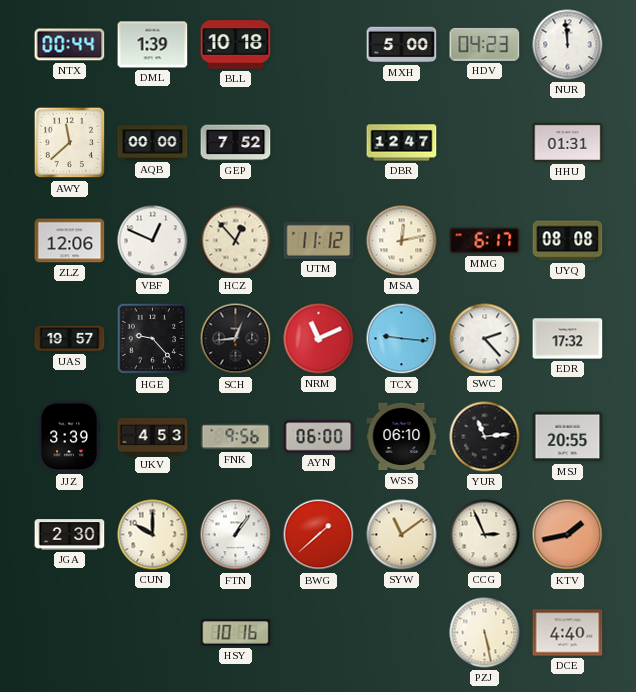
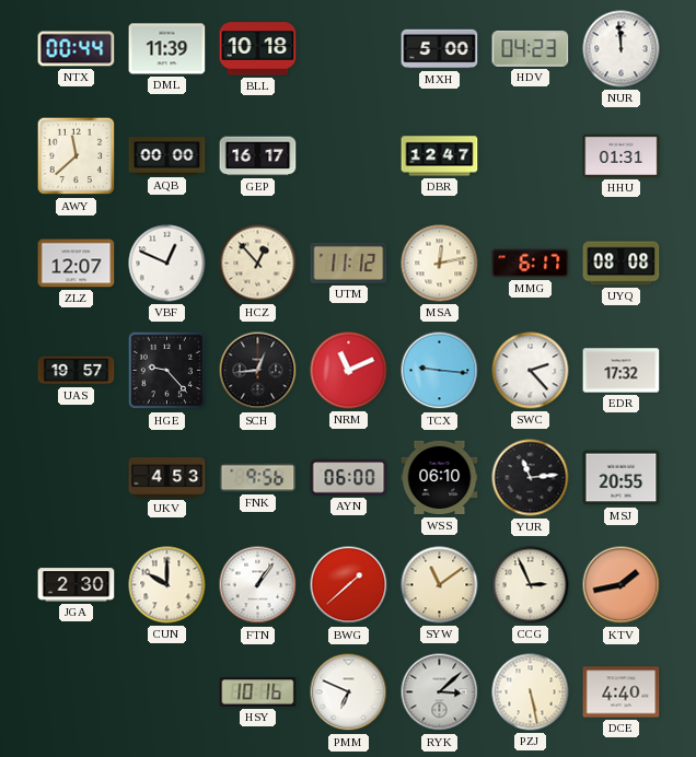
DML: 1:39 -> 11:39
GEP: 7:52 -> 16:17
ZLZ: 12:06 -> 12:07
JJZ: 3:39 -> none
PMM: none -> 6:49
RYK: none -> 3:08
